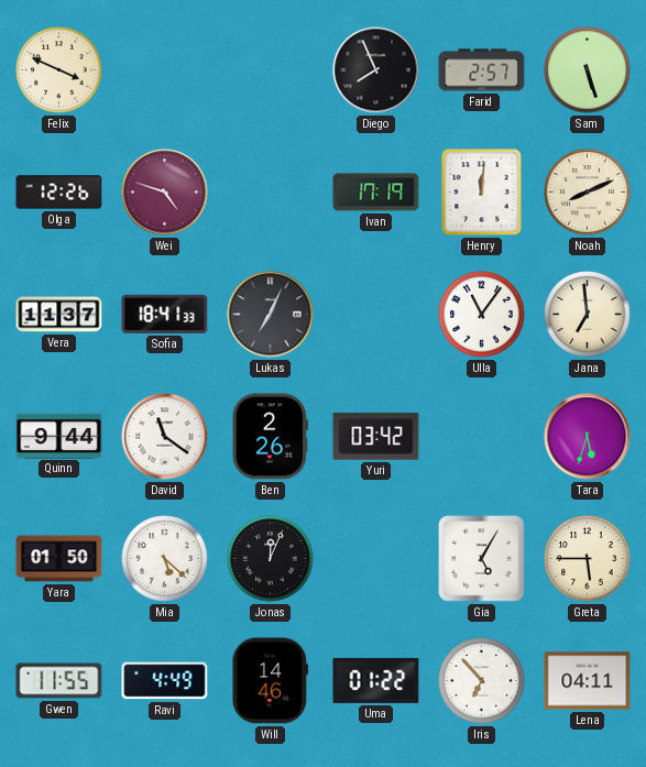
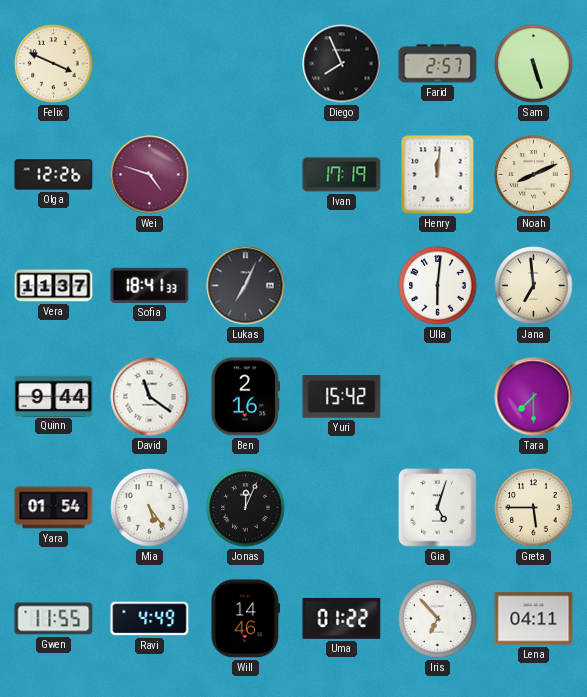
Ulla: 11:06 -> 6:01
Ben: 2:26 -> 2:16
Yuri: 03:42 -> 15:42
Tara: 5:33 -> 7:30
Yara: 01:50 -> 01:54
Mia: 5:22 -> 5:24
Gia: 5:05 -> 5:03
